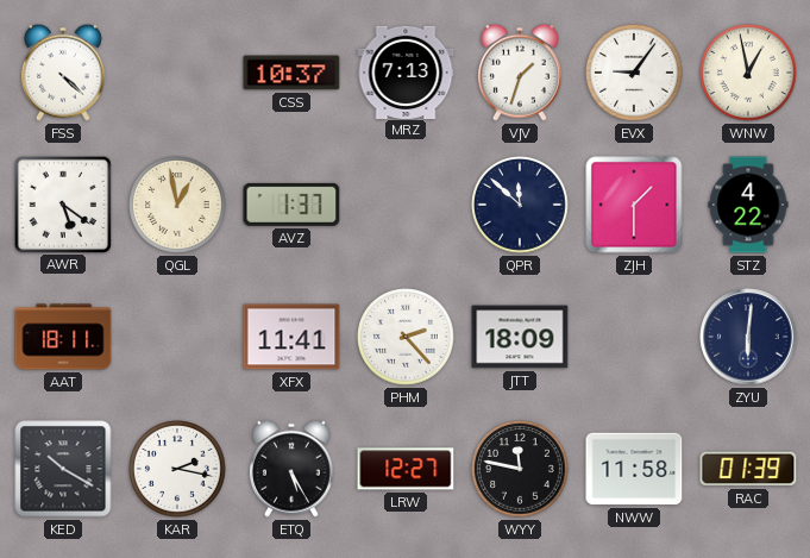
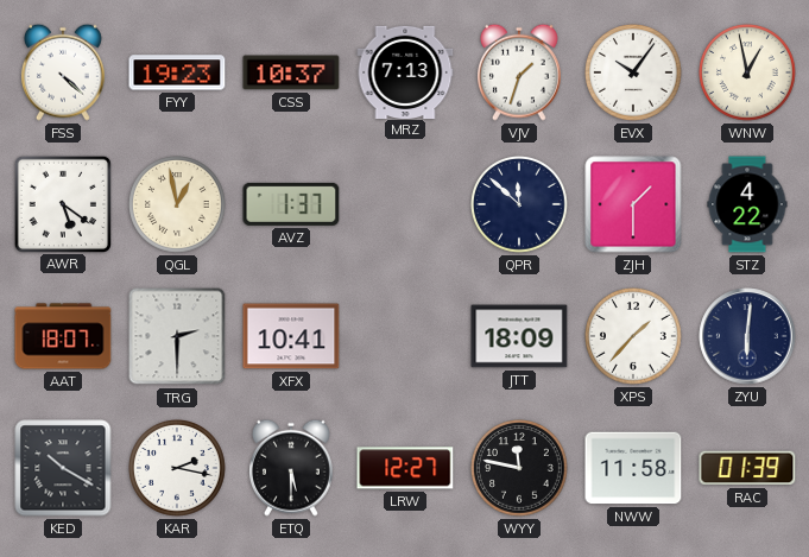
FYY: none -> 19:23
EVX: 9:06 -> 10:06
AAT: 18:11 -> 18:07
TRG: none -> 2:30
XFX: 11:41 -> 10:41
PHM: 2:23 -> none
XPS: none -> 1:37
ETQ: 5:25 -> 5:30
